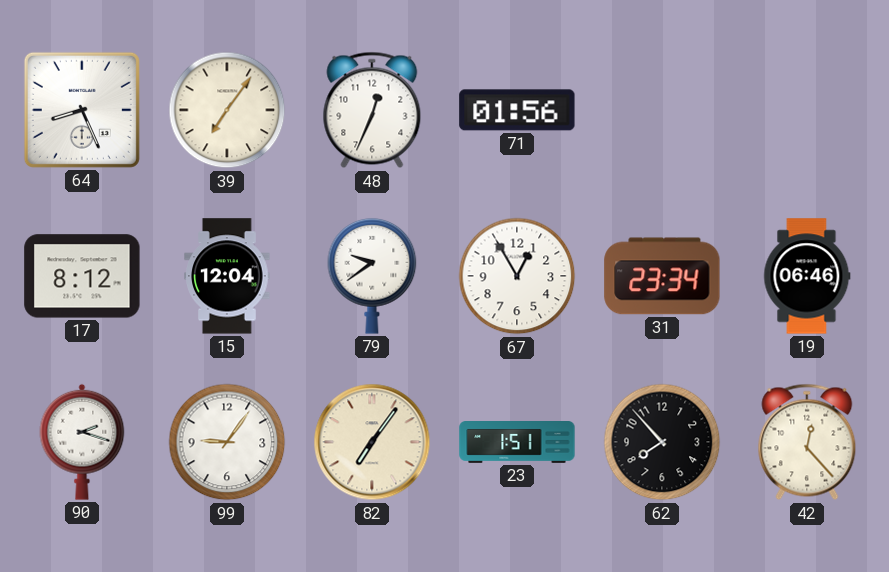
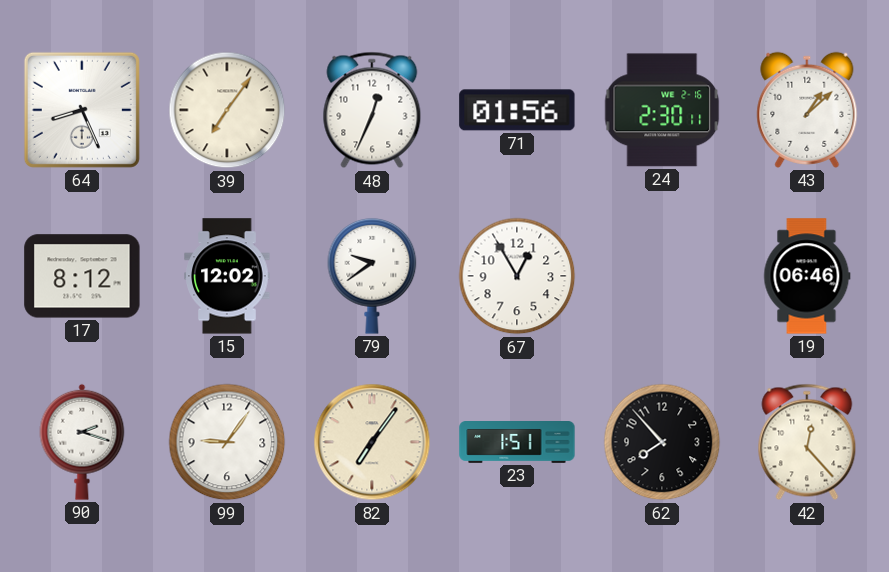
24: none -> 2:30
43: none -> 1:08
15: 12:04 -> 12:02
31: 23:34 -> none
